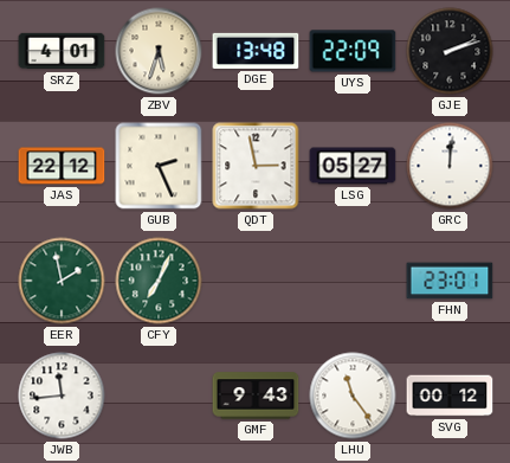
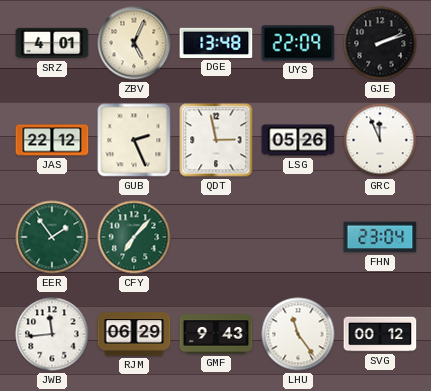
ZBV: 5:33 -> 5:04
LSG: 05:27 -> 05:26
GRC: 12:01 -> 11:56
EER: 1:58 -> 1:54
CFY: 7:04 -> 7:07
FHN: 23:01 -> 23:04
RJM: none -> 06:29
